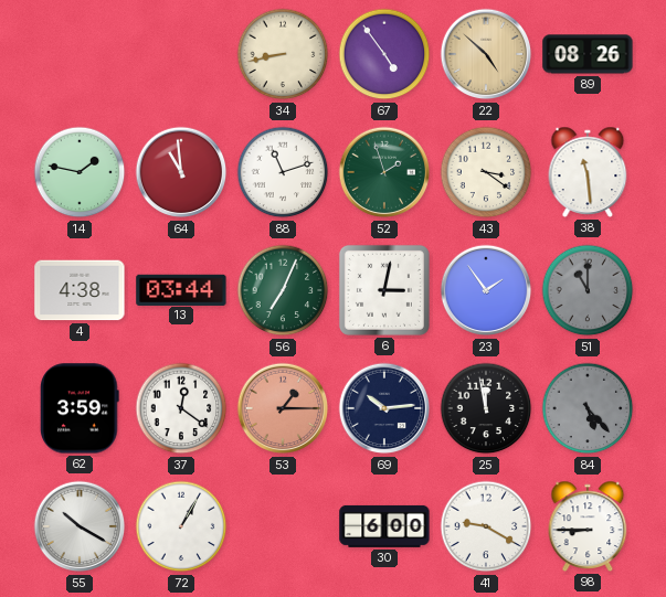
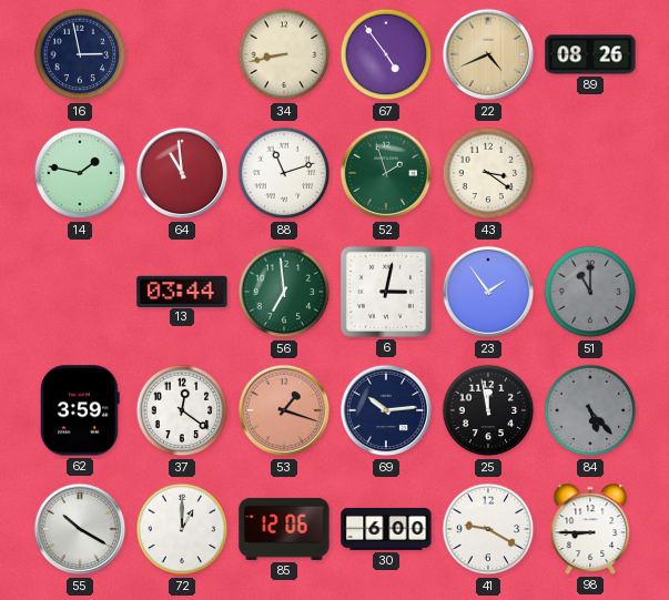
16: none -> 2:58
22: 4:52 -> 4:41
38: 11:29 -> none
4: 4:38 -> none
56: 7:04 -> 6:59
53: 1:15 -> 1:18
72: 1:05 -> 1:00
85: none -> 12:06
